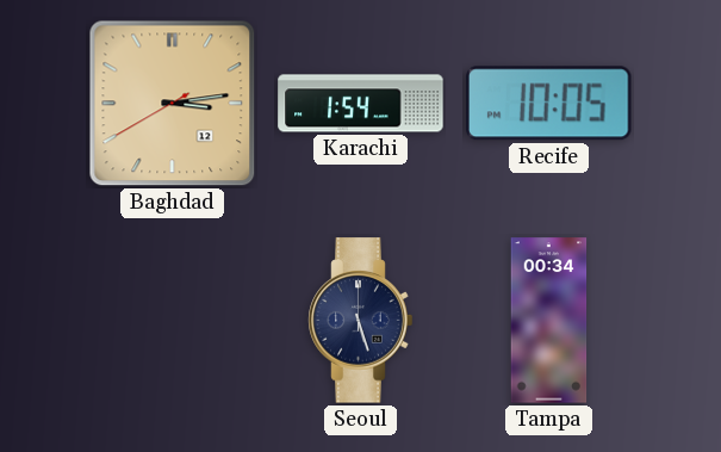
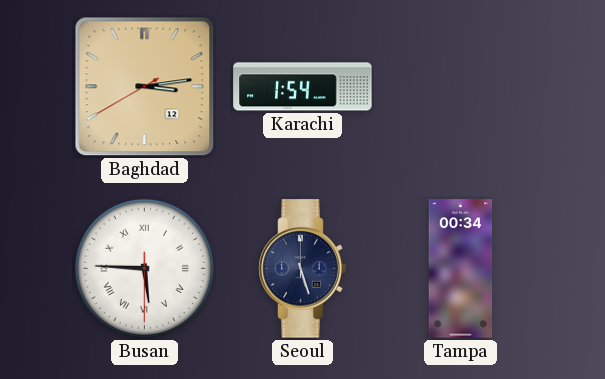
Recife: 10:05 -> none
Busan: none -> 5:45
